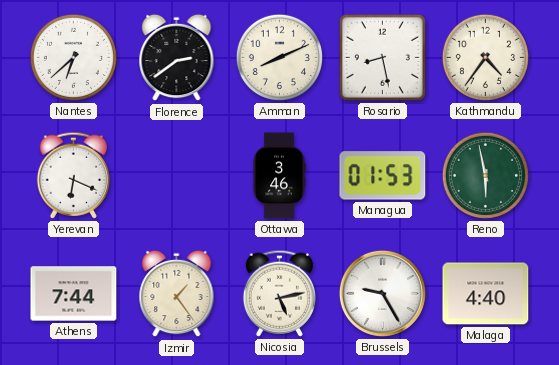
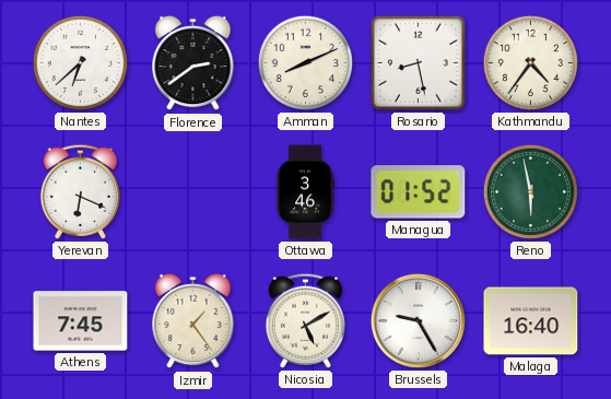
Managua: 01:53 -> 01:52
Athens: 7:44 -> 7:45
Nicosia: 5:13 -> 5:10
Malaga: 4:40 -> 16:40
